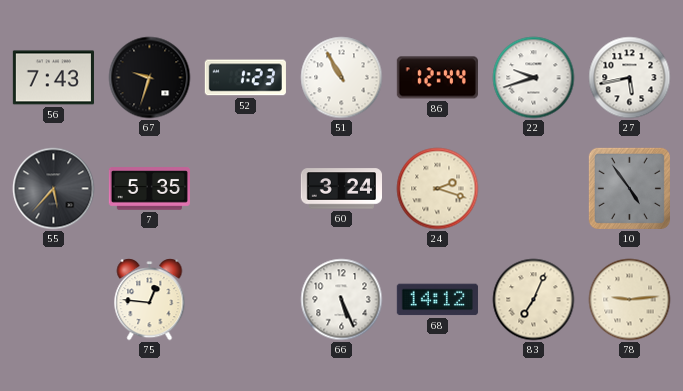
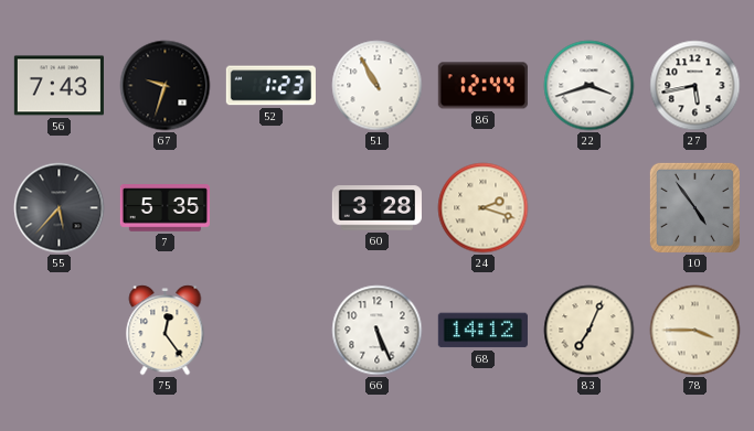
22: 9:42 -> 3:42
60: 3:24 -> 3:28
75: 12:46 -> 12:24
78: 9:14 -> 3:45
